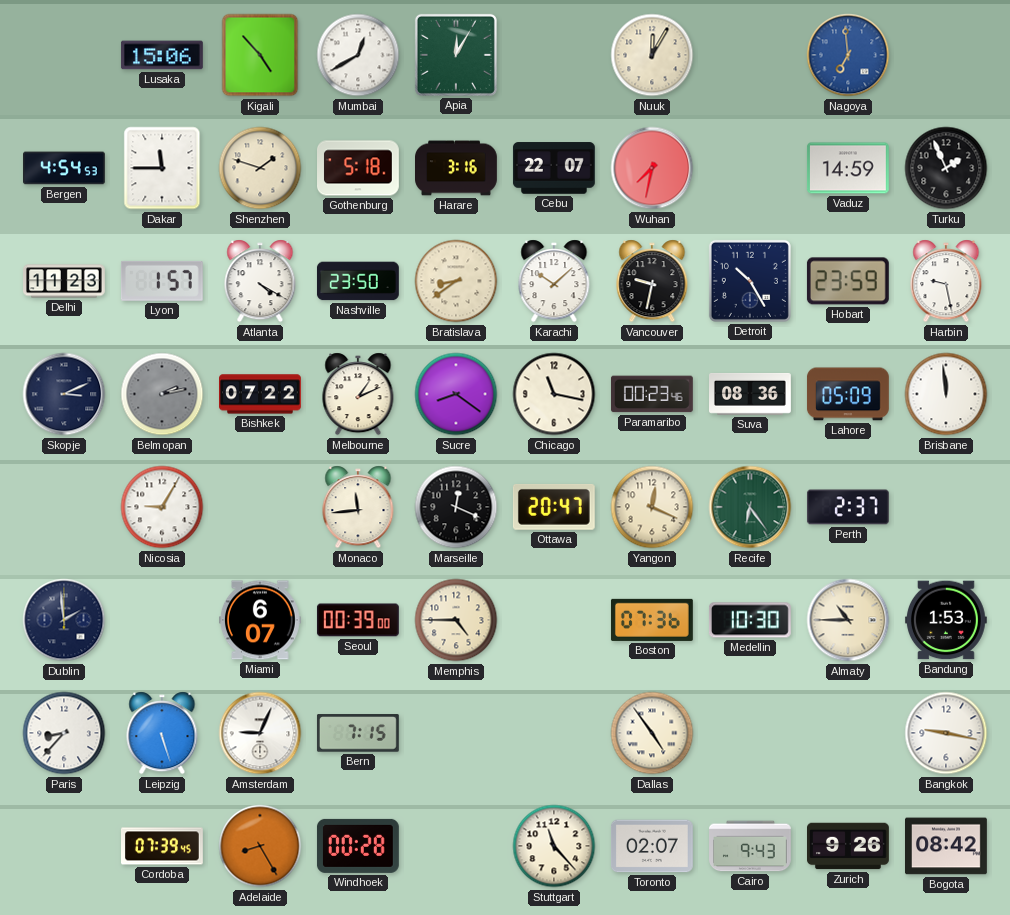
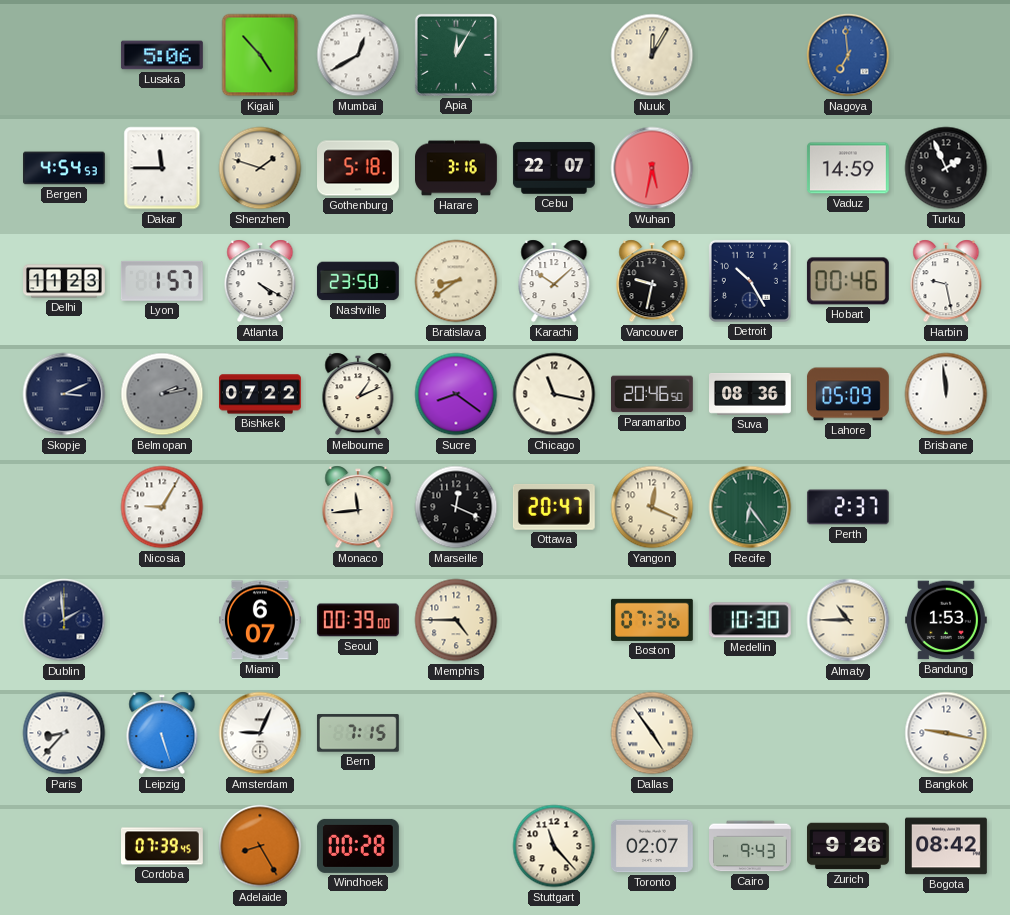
Lusaka: 15:06 -> 5:06
Wuhan: 7:32 -> 5:32
Hobart: 23:59 -> 00:46
Paramaribo: 00:23 -> 20:46
